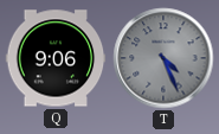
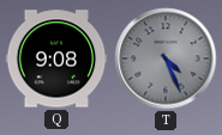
Q: 9:06 -> 9:08
